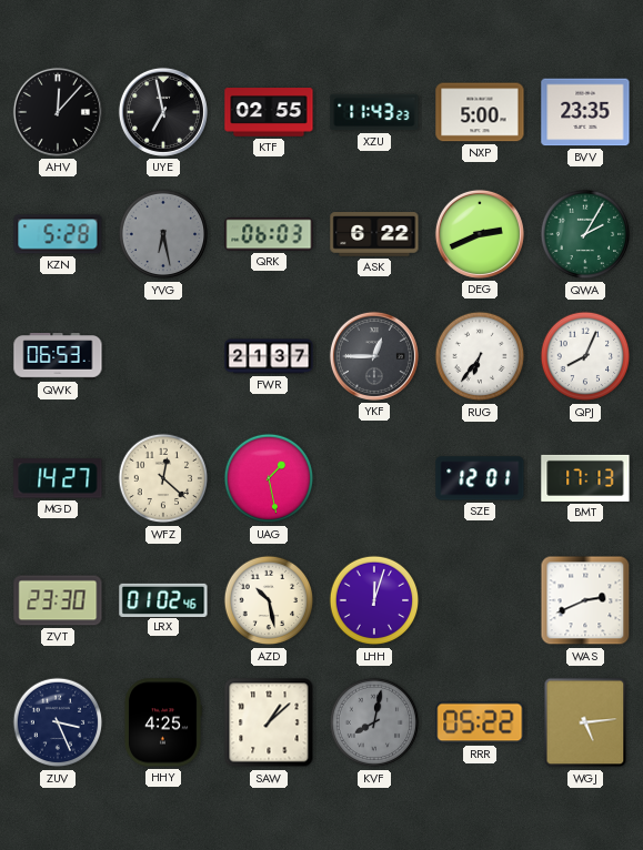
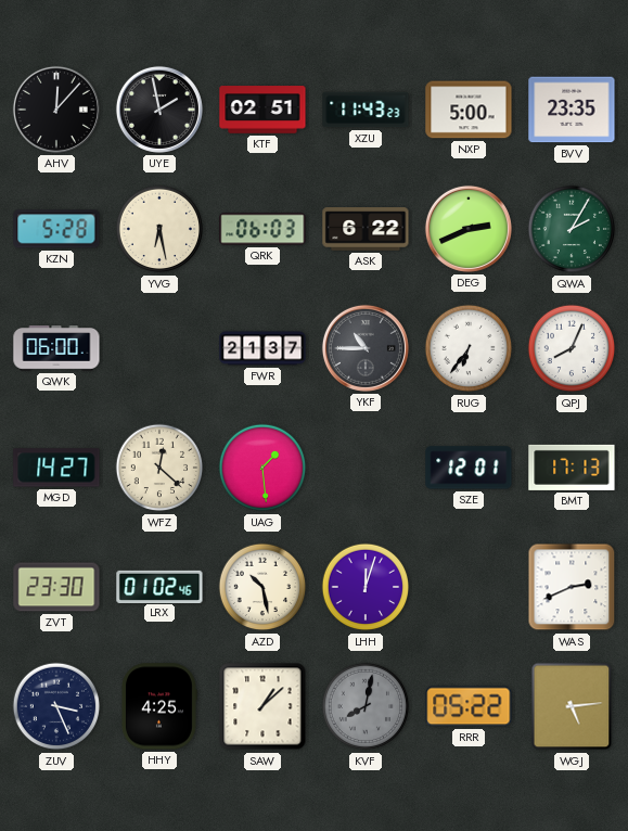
UYE: 6:58 -> 1:58
KTF: 02:55 -> 02:51
YVG dial: grey -> cream
QWK: 06:53 -> 06:00
YKF: 12:45 -> 10:45
UAG: 1:28 -> 1:29
